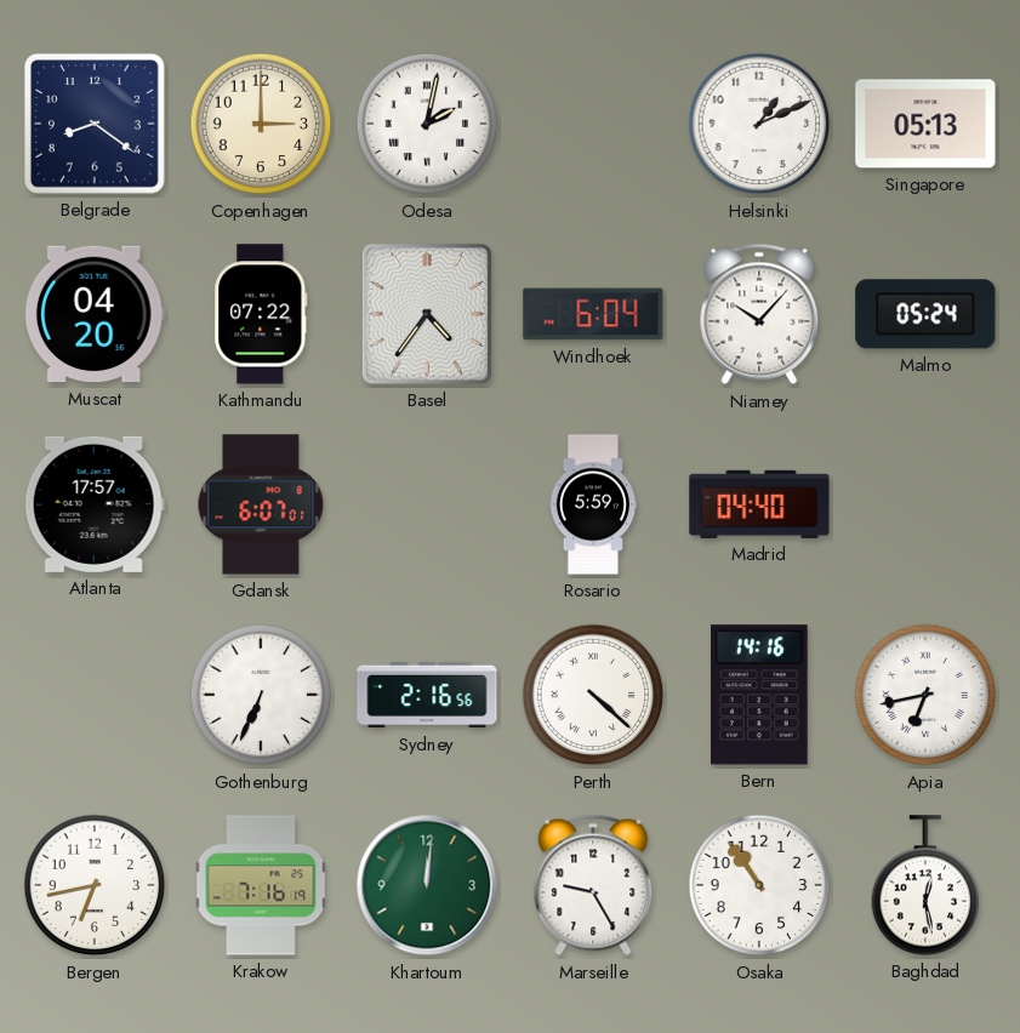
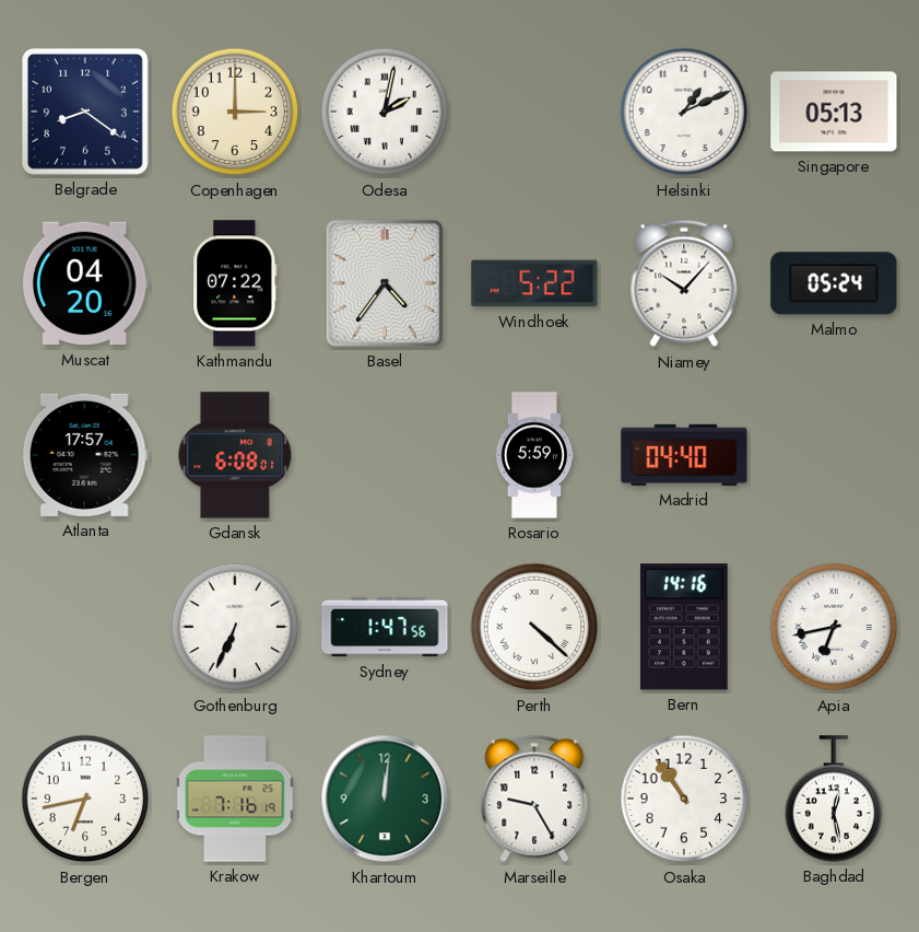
Windhoek: 6:04 -> 5:22
Gdansk: 6:07 -> 6:08
Sydney: 2:16 -> 1:47
